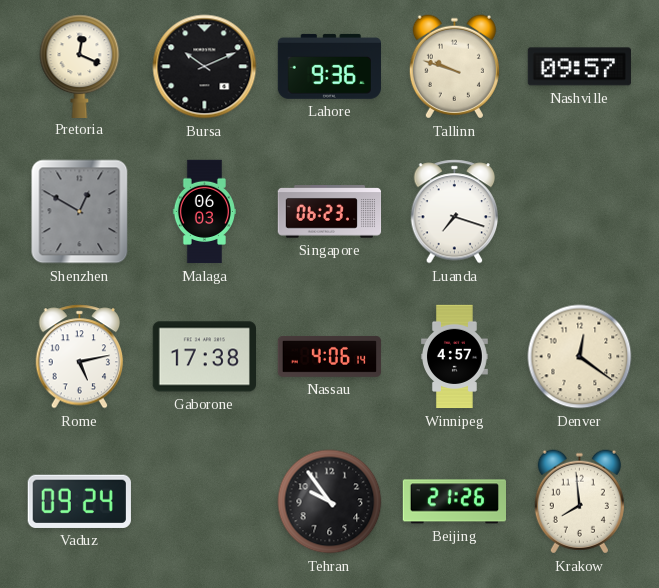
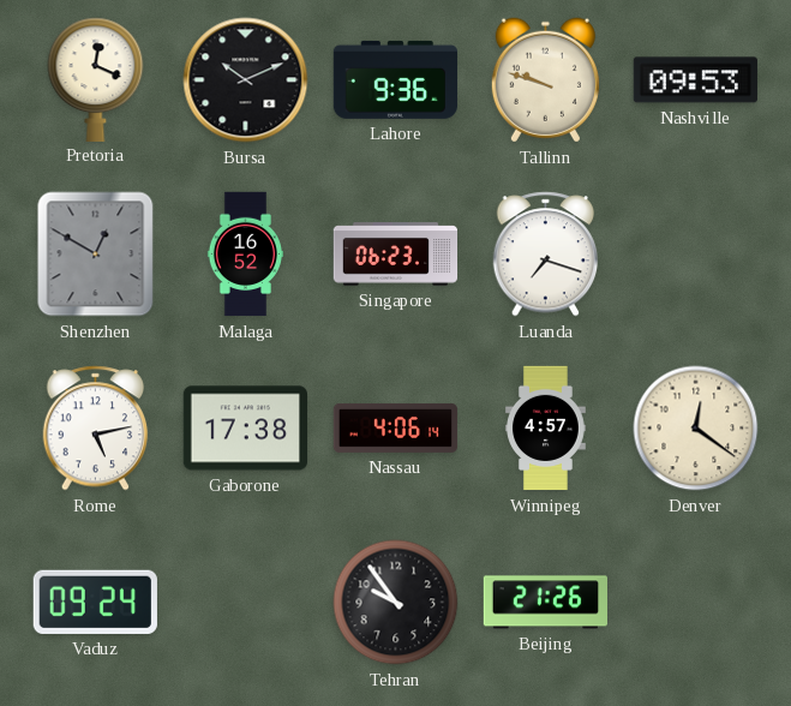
Nashville: 09:57 -> 09:53
Malaga: 06:03 -> 16:52
Krakow: 7:59 -> none
